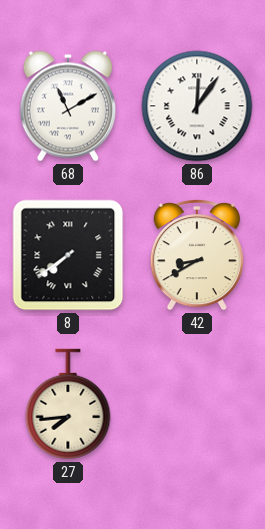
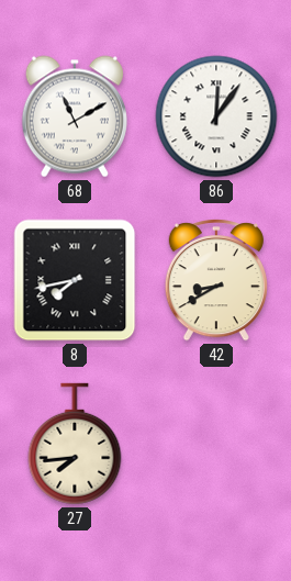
8: 7:39 -> 7:43
